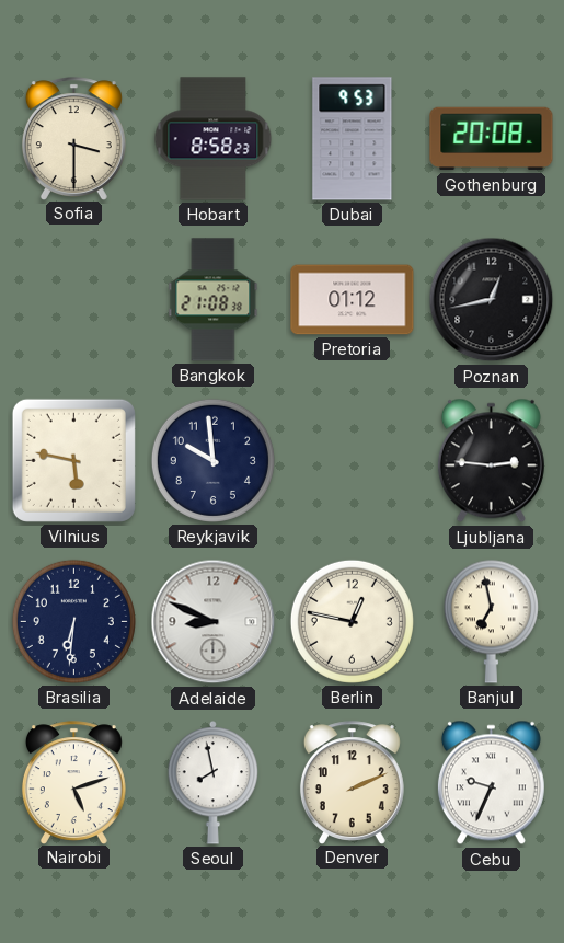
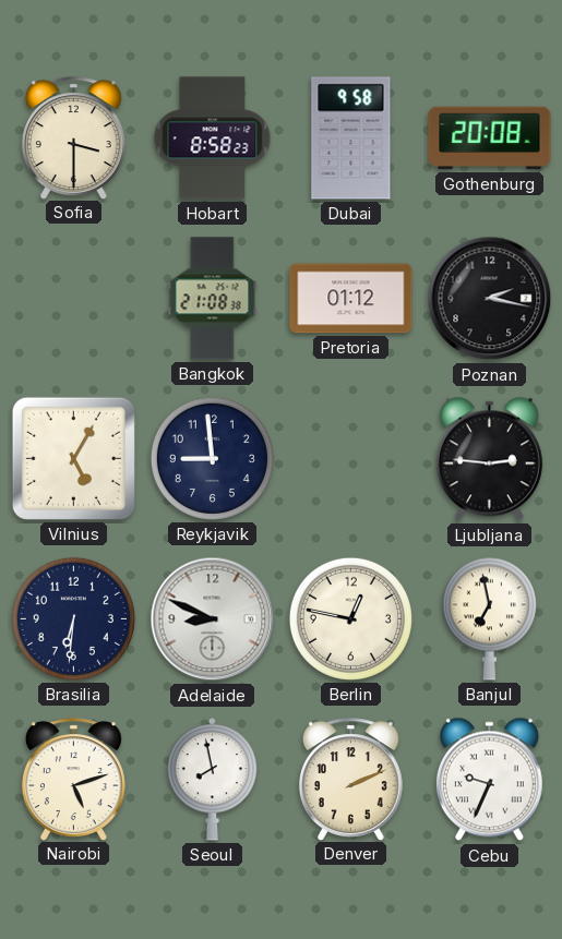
Dubai: 9:53 -> 9:58
Poznan: 12:43 -> 2:17
Vilnius: 5:47 -> 5:05
Reykjavik: 9:59 -> 8:59
